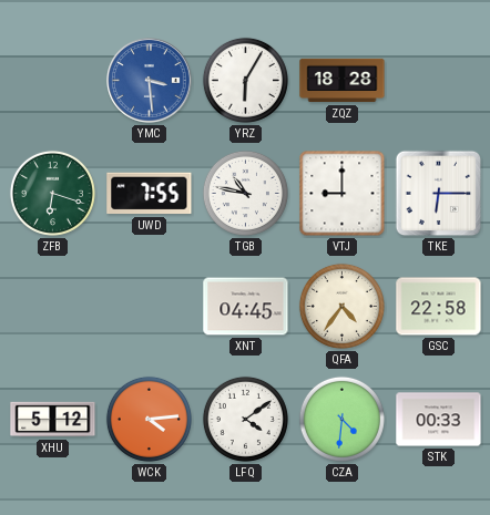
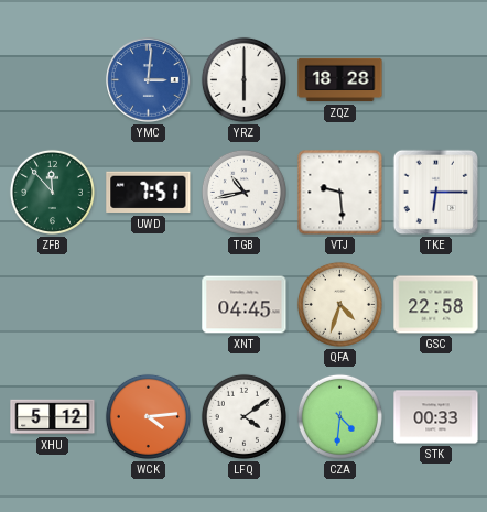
YMC: 3:29 -> 3:01
YRZ: 6:05 -> 6:00
ZFB: 6:18 -> 11:53
UWD: 7:55 -> 7:51
TGB: 10:47 -> 10:43
VTJ: 9:00 -> 9:29
QFA: 4:36 -> 4:33
